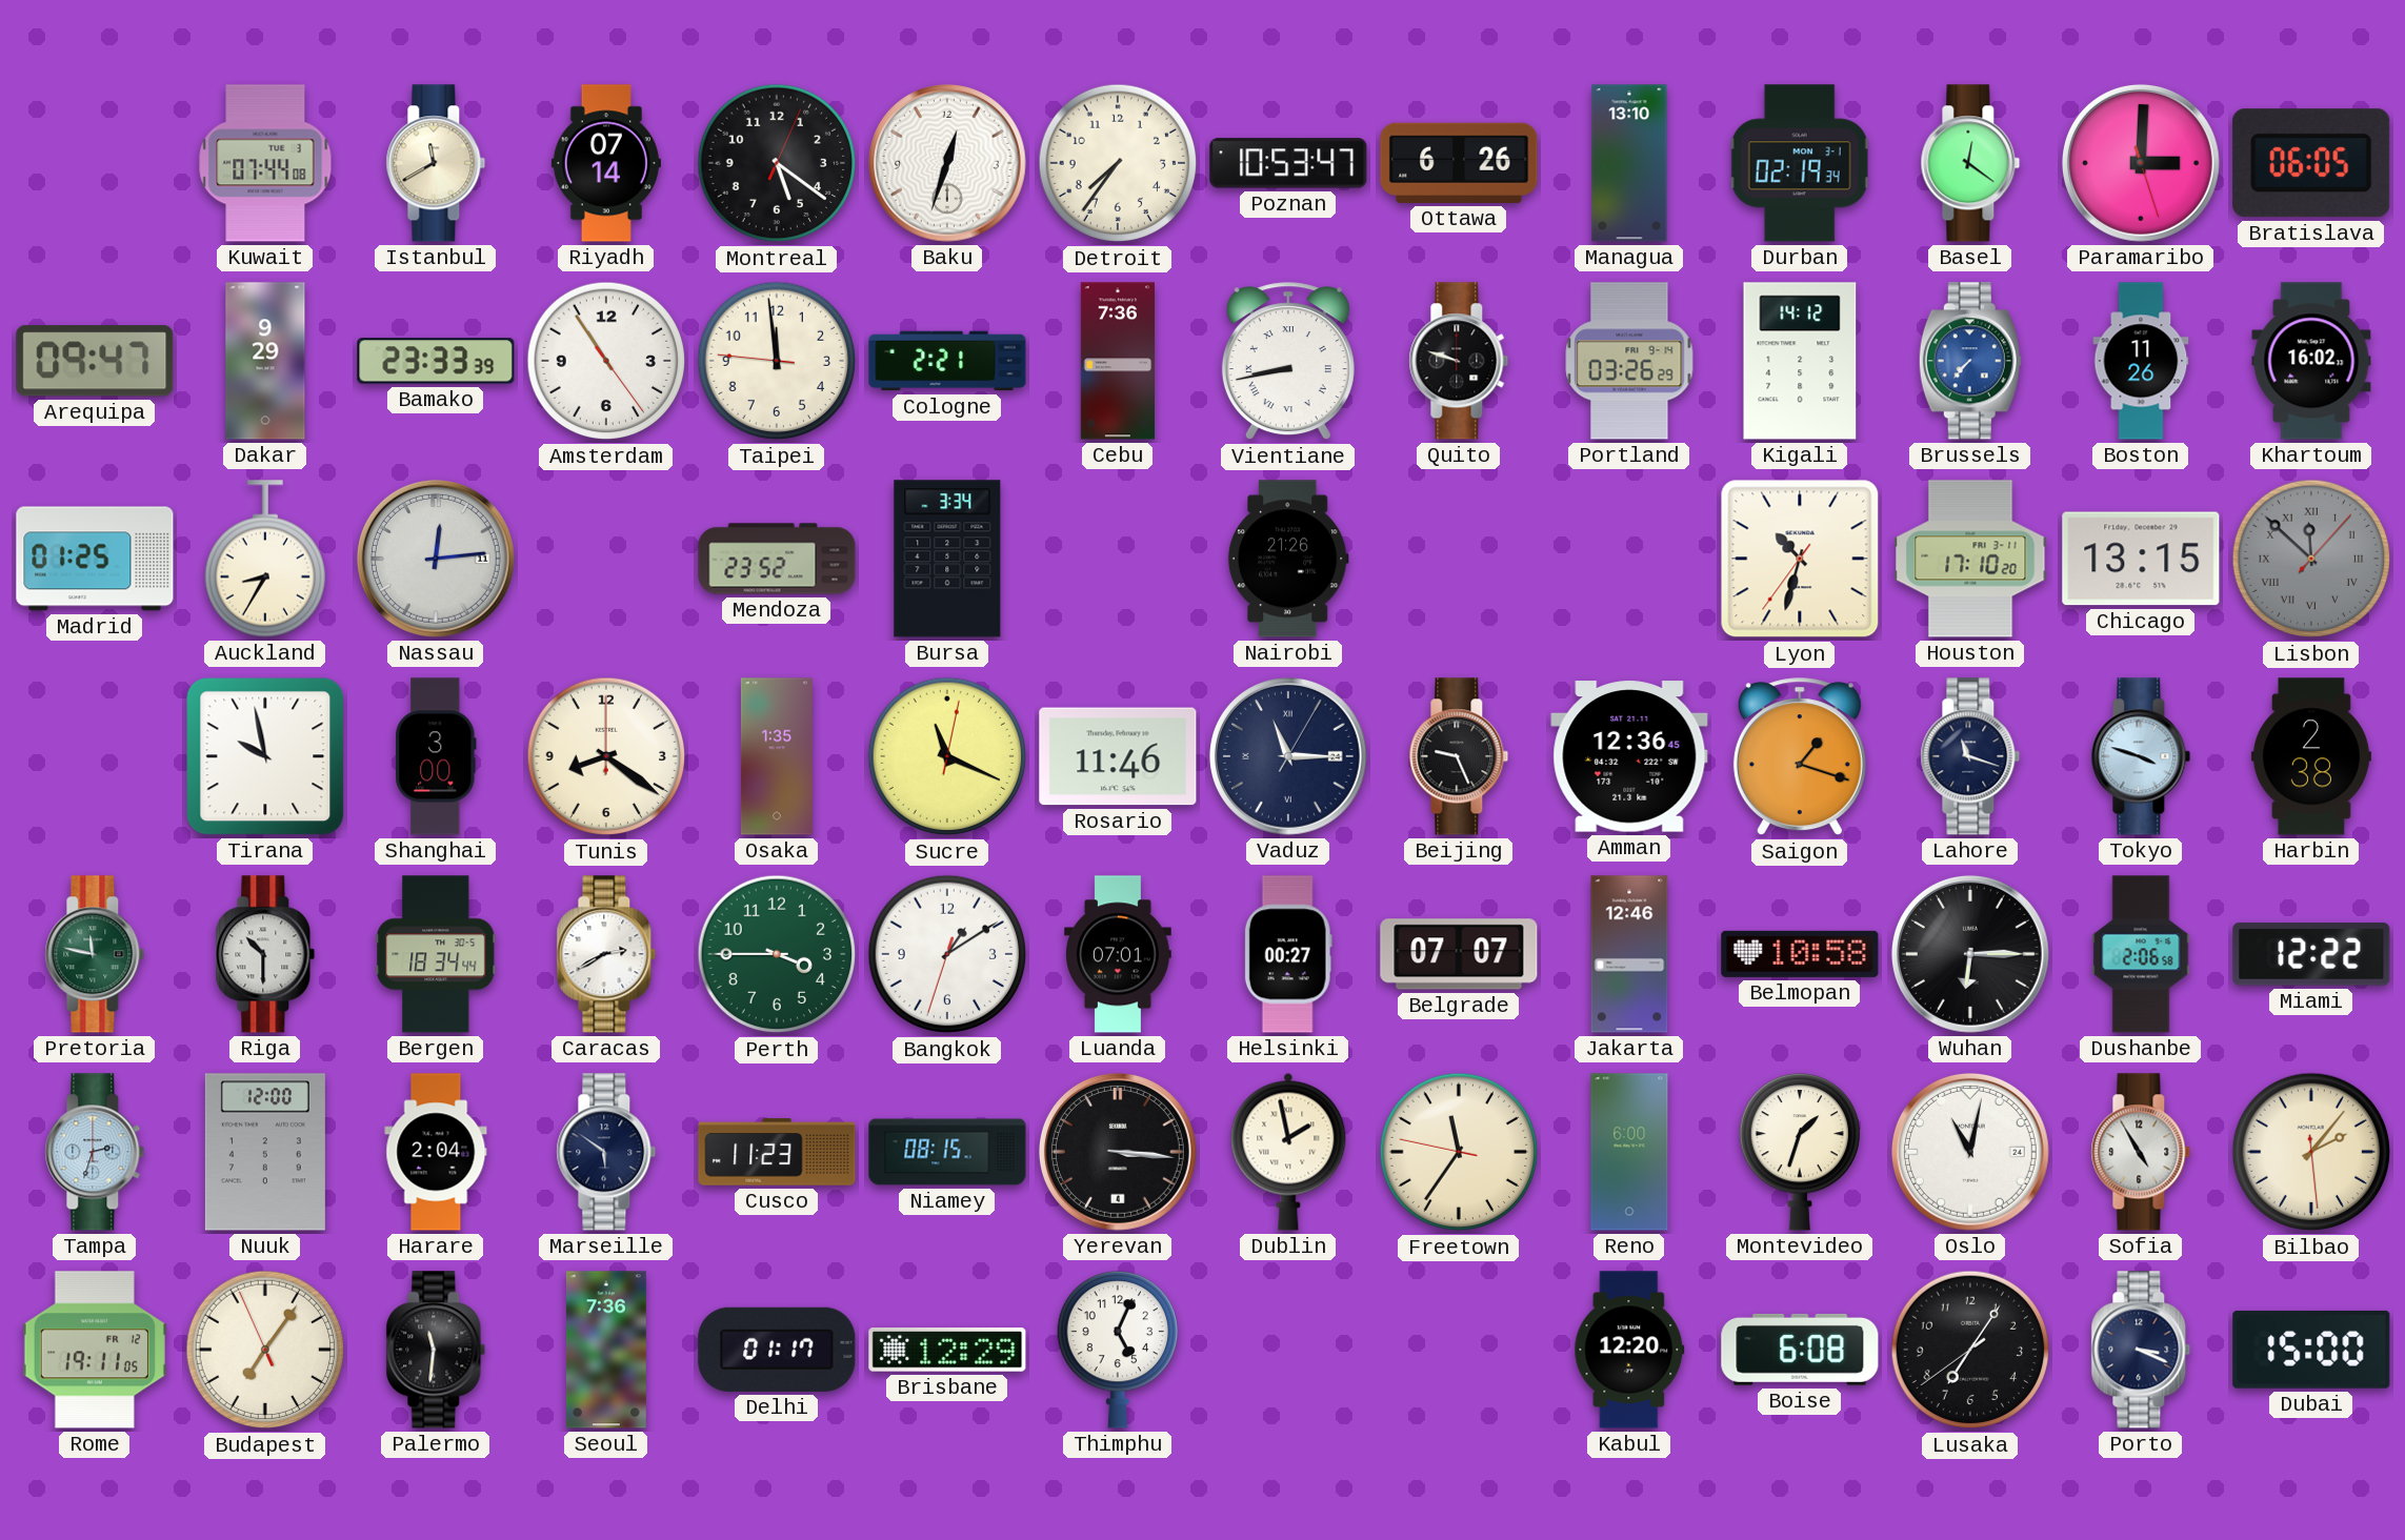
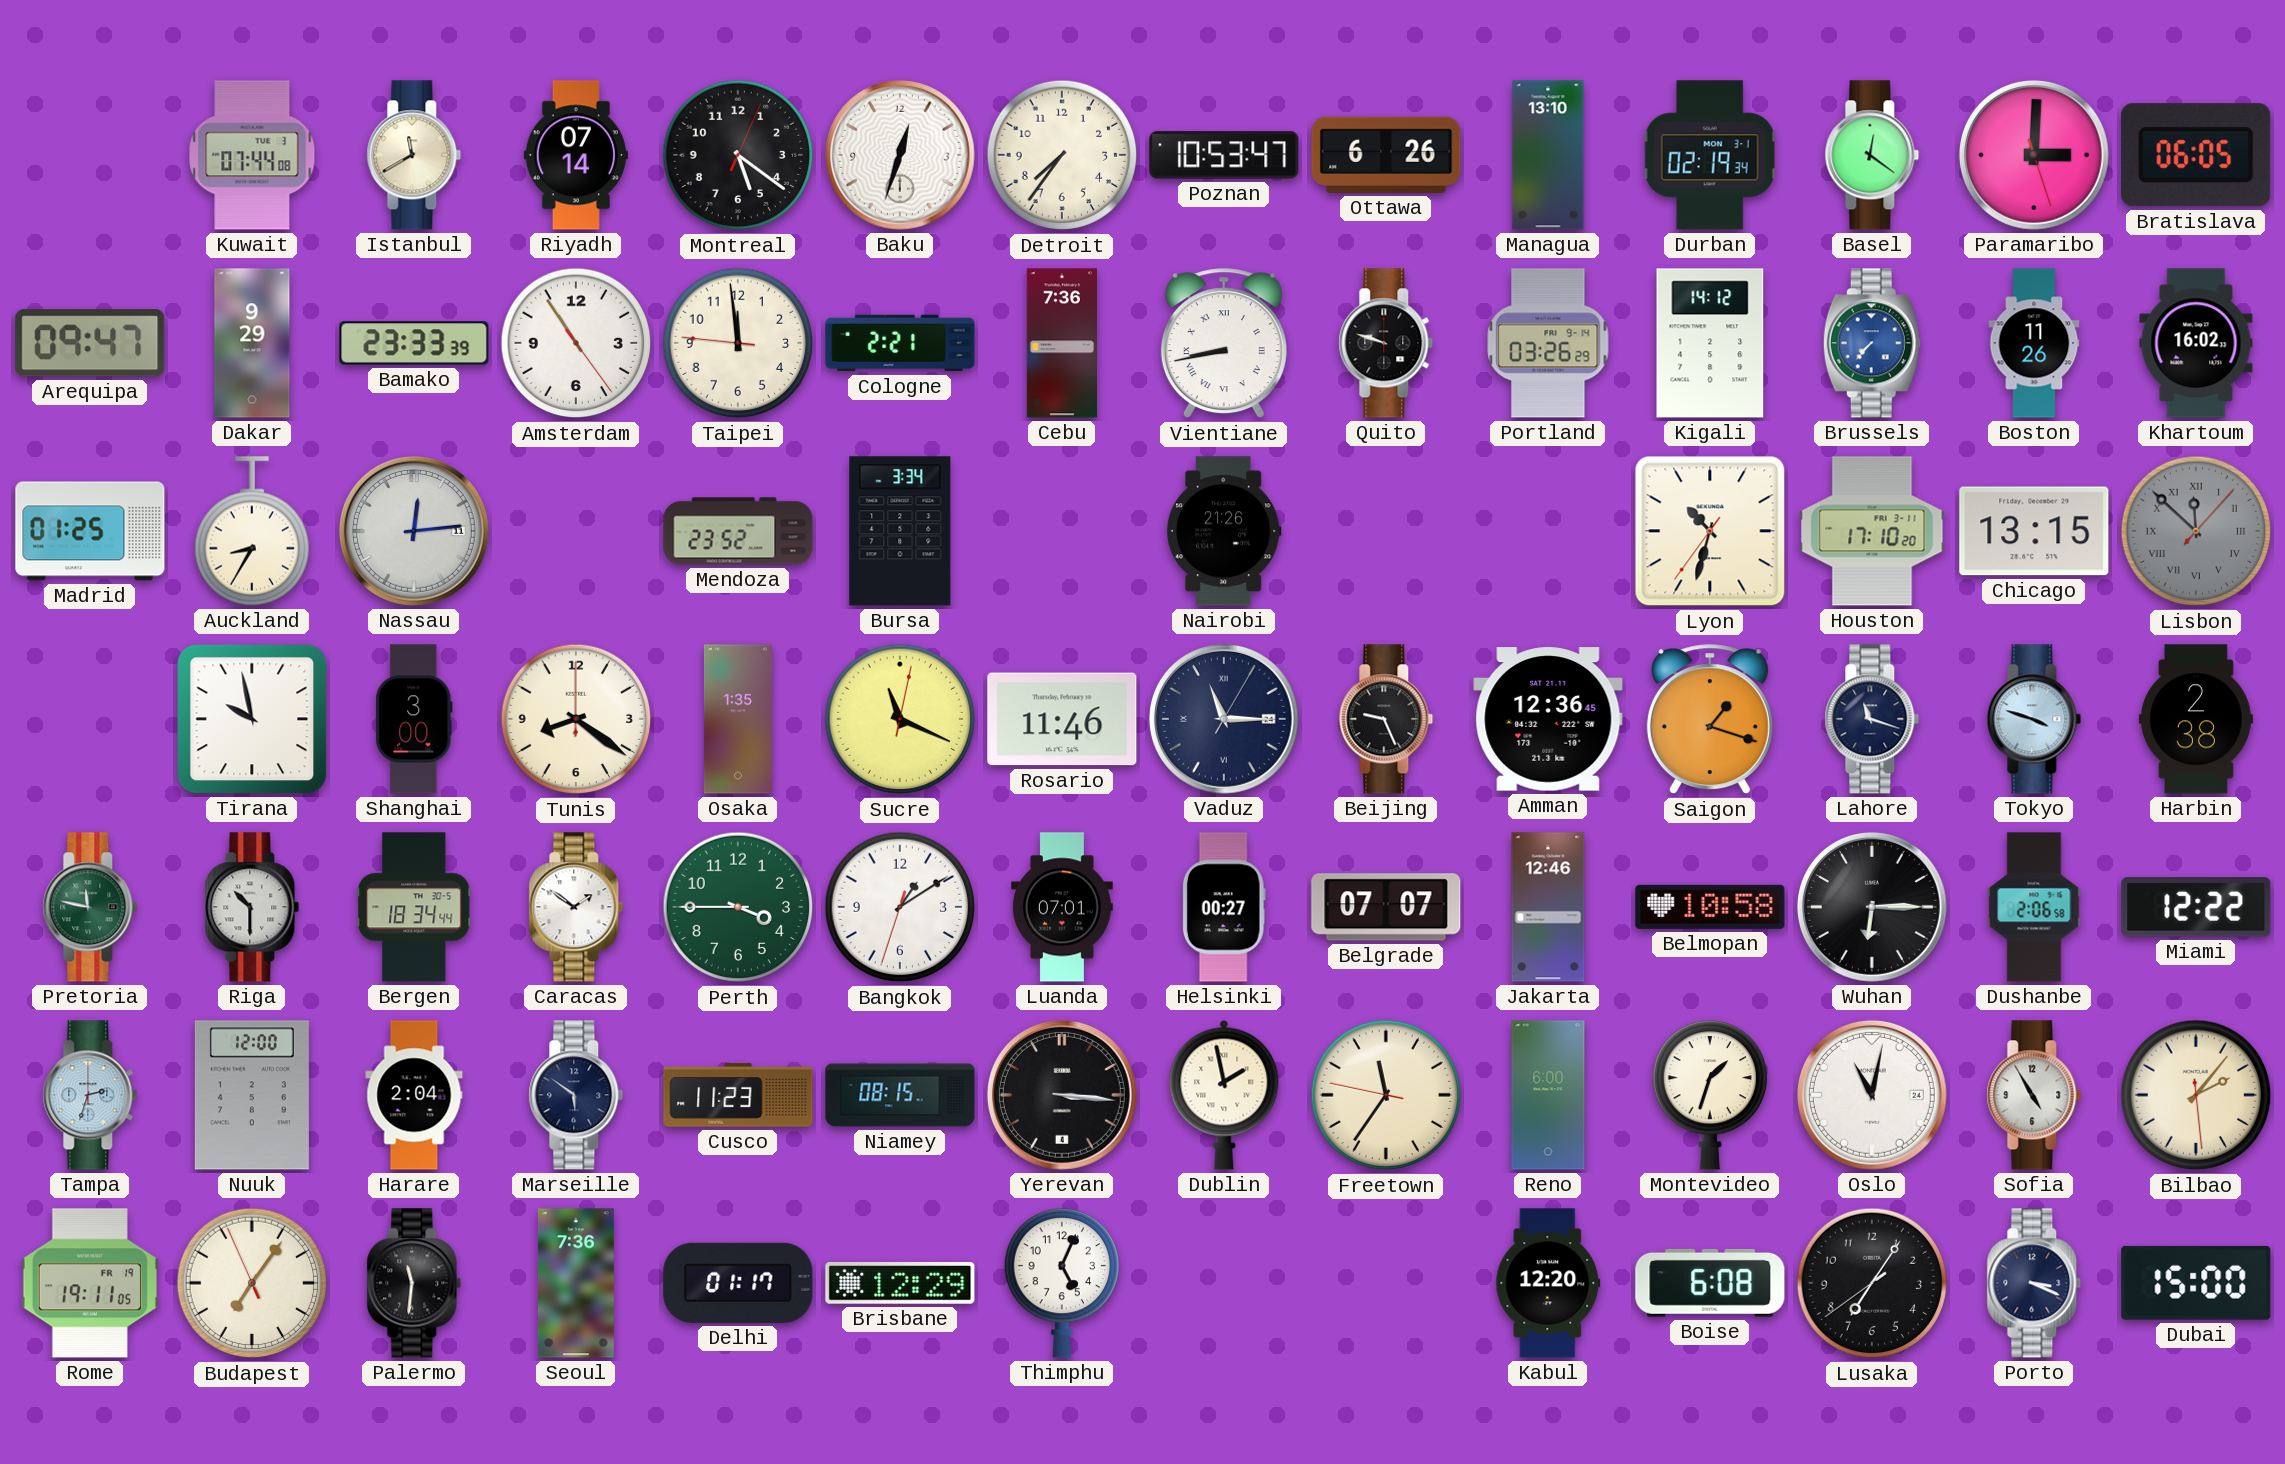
Caracas: 2:40 -> 1:51
Rome date: FR 12 -> FR 19
